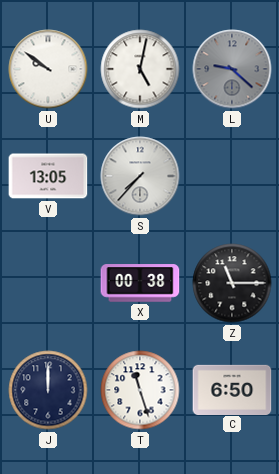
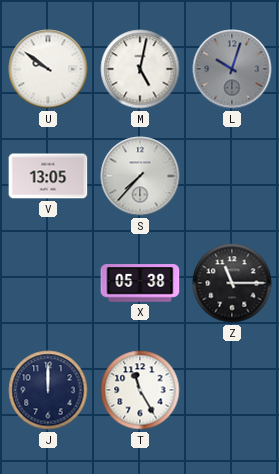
L: 9:22 -> 10:03
X: 00:38 -> 05:38
T: 11:27 -> 11:25
C: 6:50 -> none
